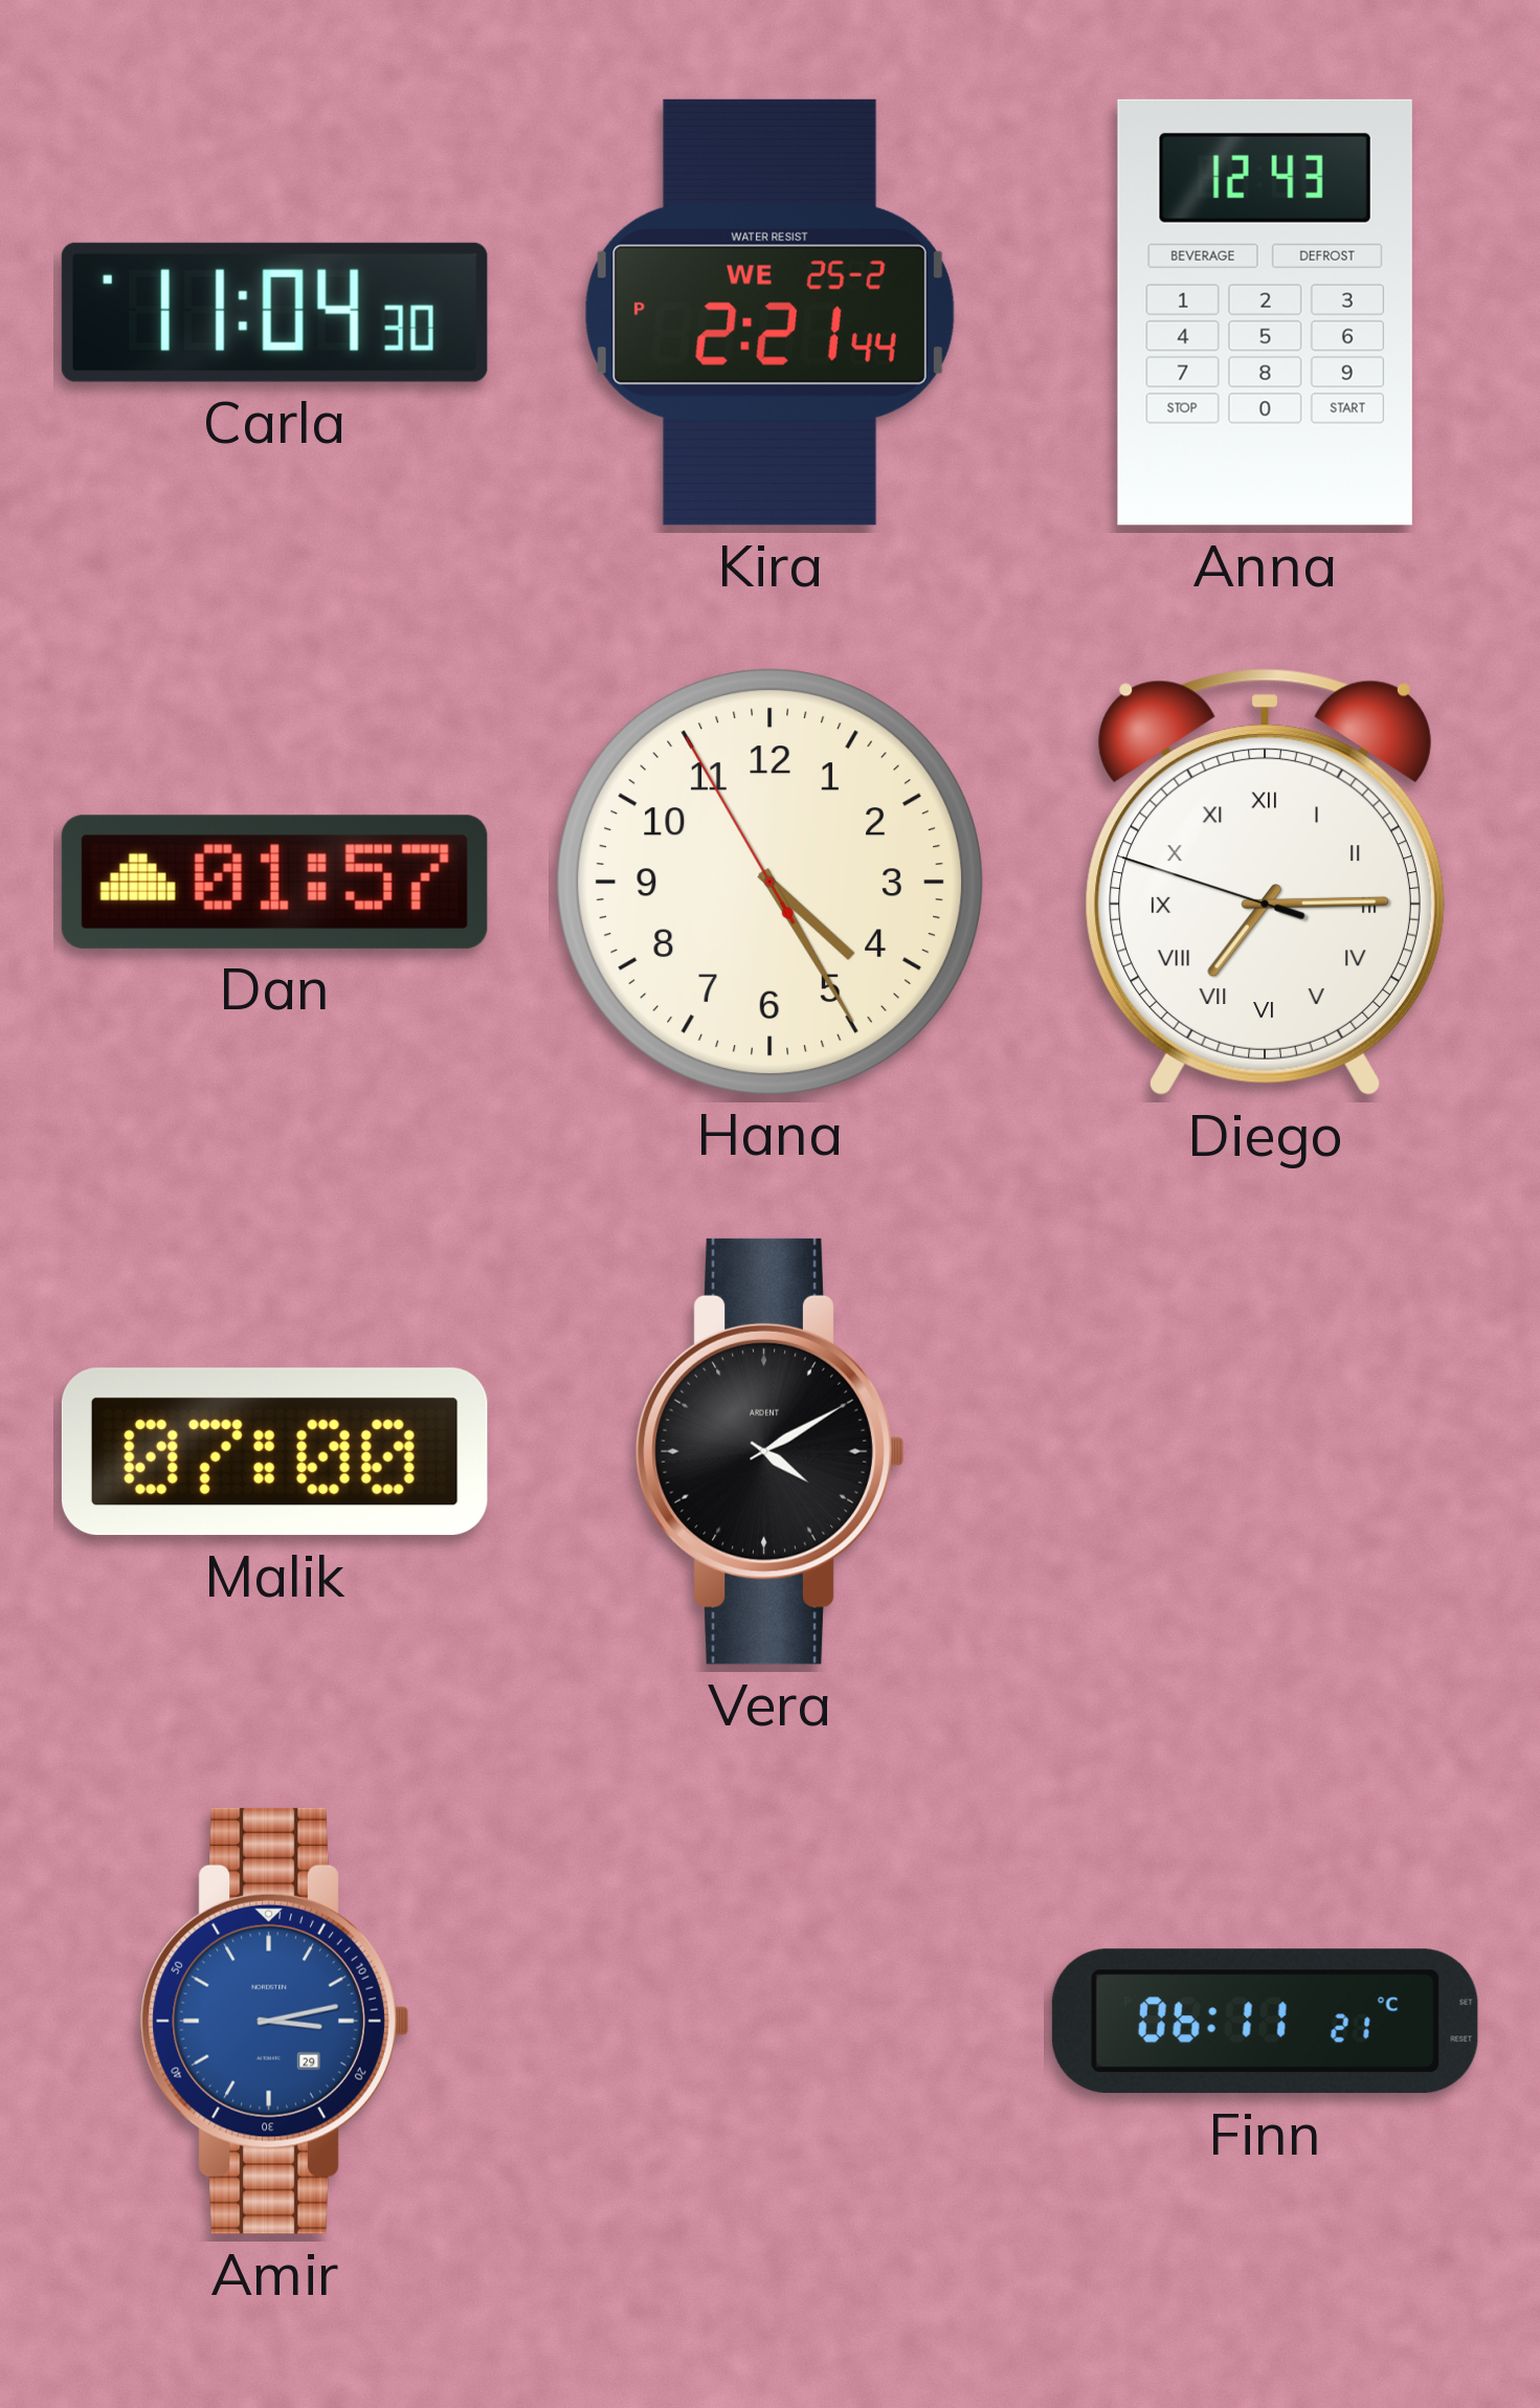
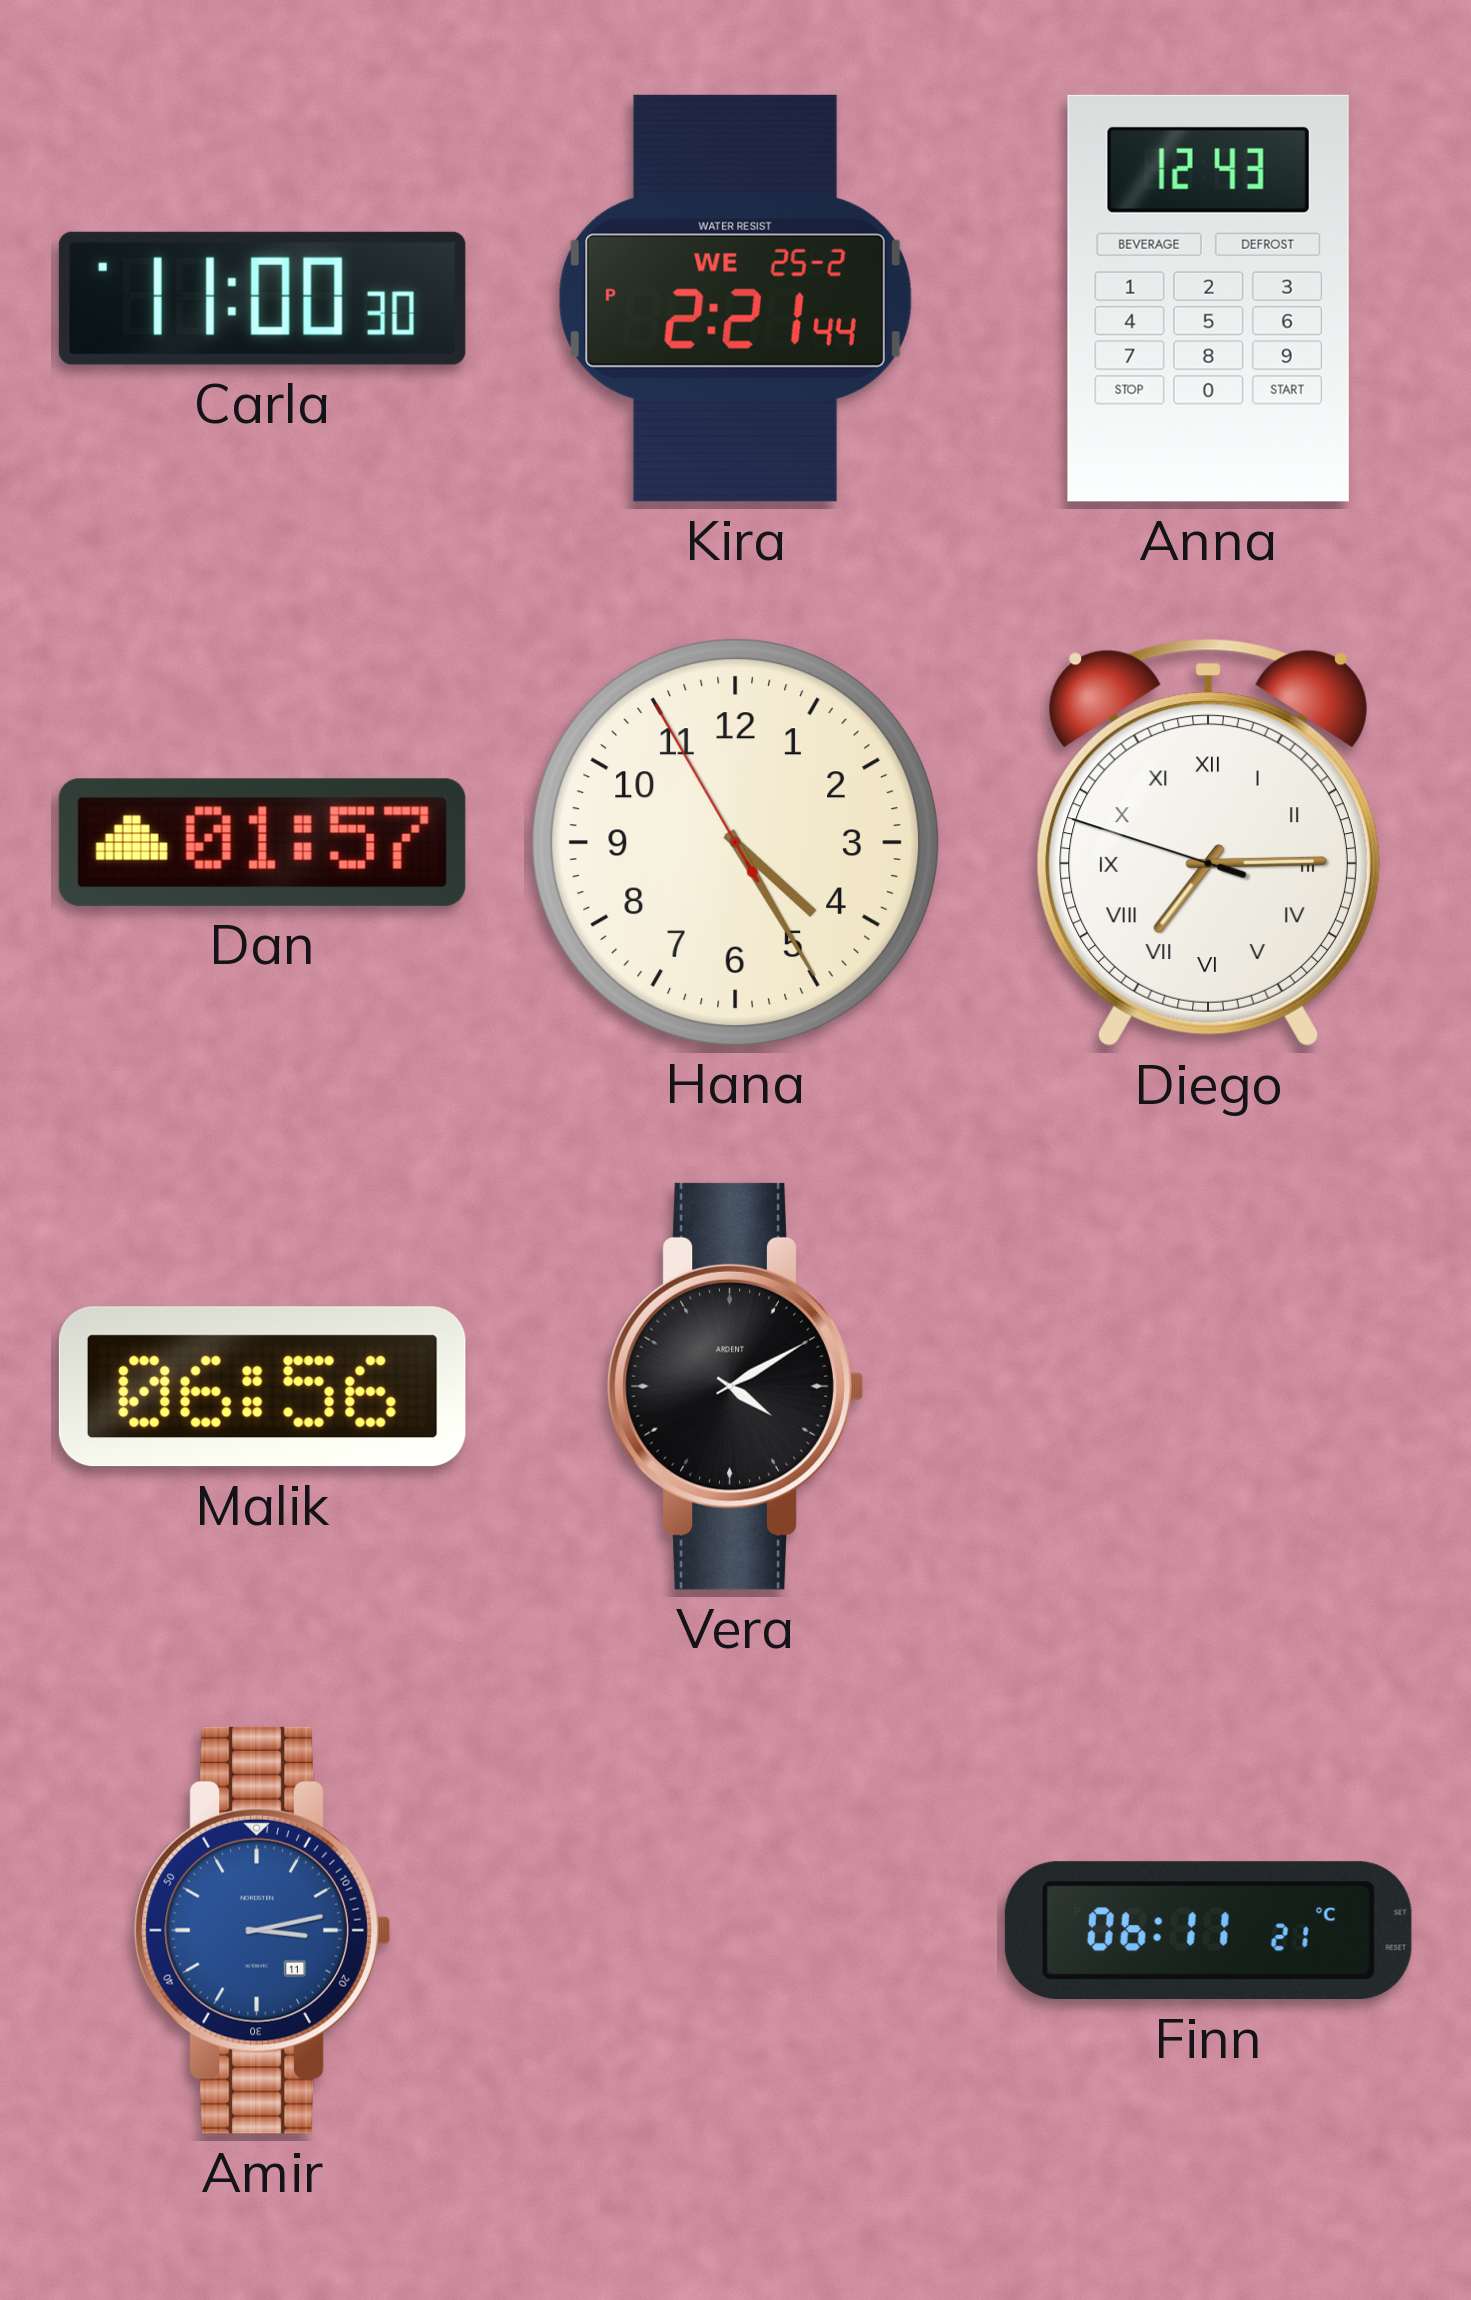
Carla: 11:04 -> 11:00
Malik: 07:00 -> 06:56
Amir date: 29 -> 11
